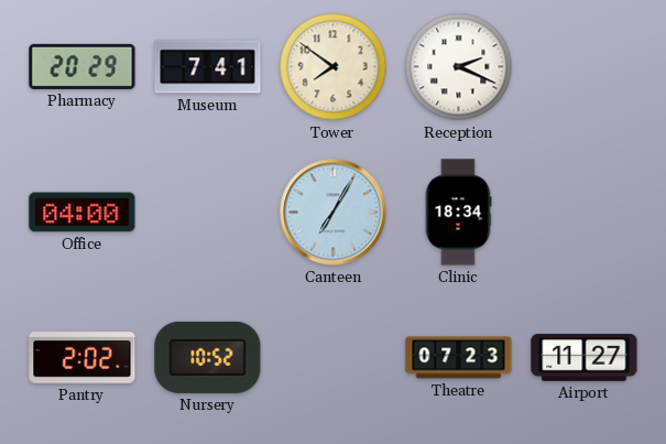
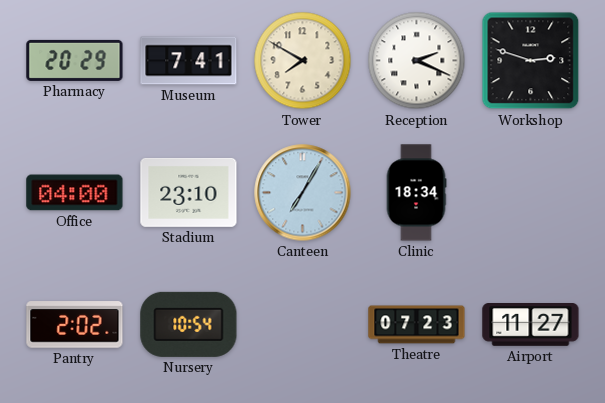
Tower: 7:51 -> 7:50
Workshop: none -> 2:48
Stadium: none -> 23:10
Nursery: 10:52 -> 10:54
